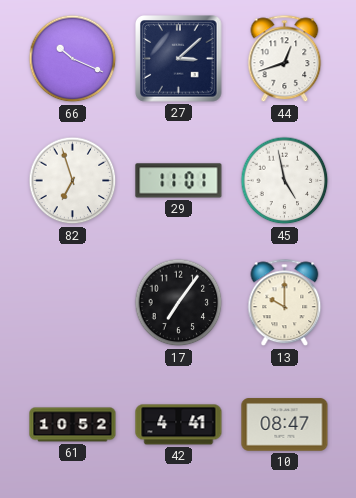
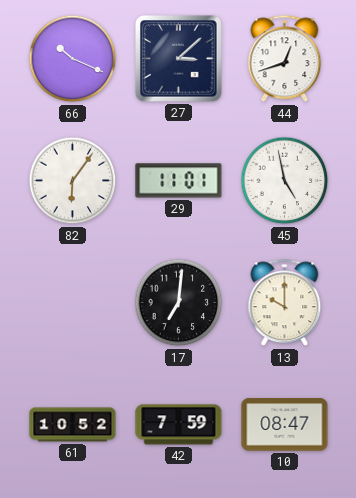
82: 6:57 -> 6:06
17: 7:06 -> 7:01
42: 4:41 -> 7:59
